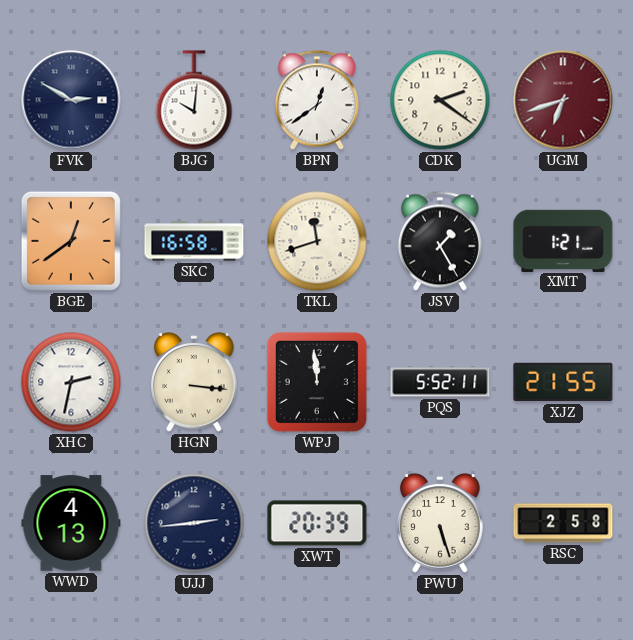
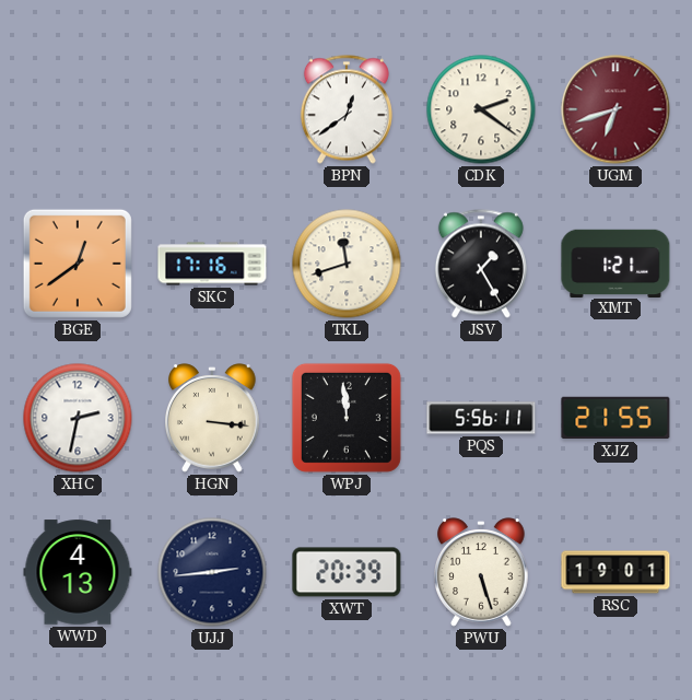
FVK: 2:50 -> none
BJG: 10:01 -> none
SKC: 16:58 -> 17:16
PQS: 5:52 -> 5:56
RSC: 2:58 -> 19:01
